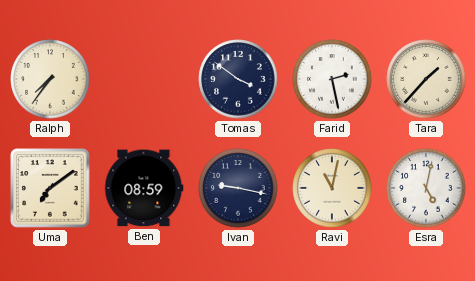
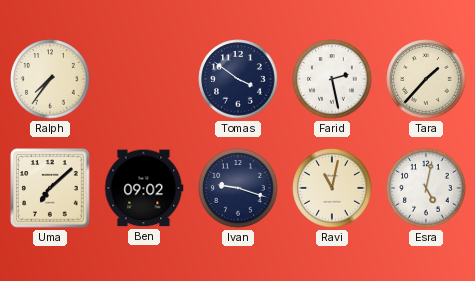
Uma: 7:09 -> 7:08
Ben: 08:59 -> 09:02
Ivan: 9:17 -> 9:18
